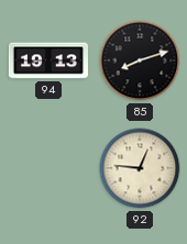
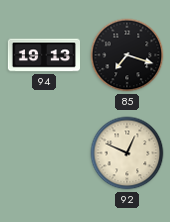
85: 8:12 -> 7:18
92: 12:46 -> 12:49
